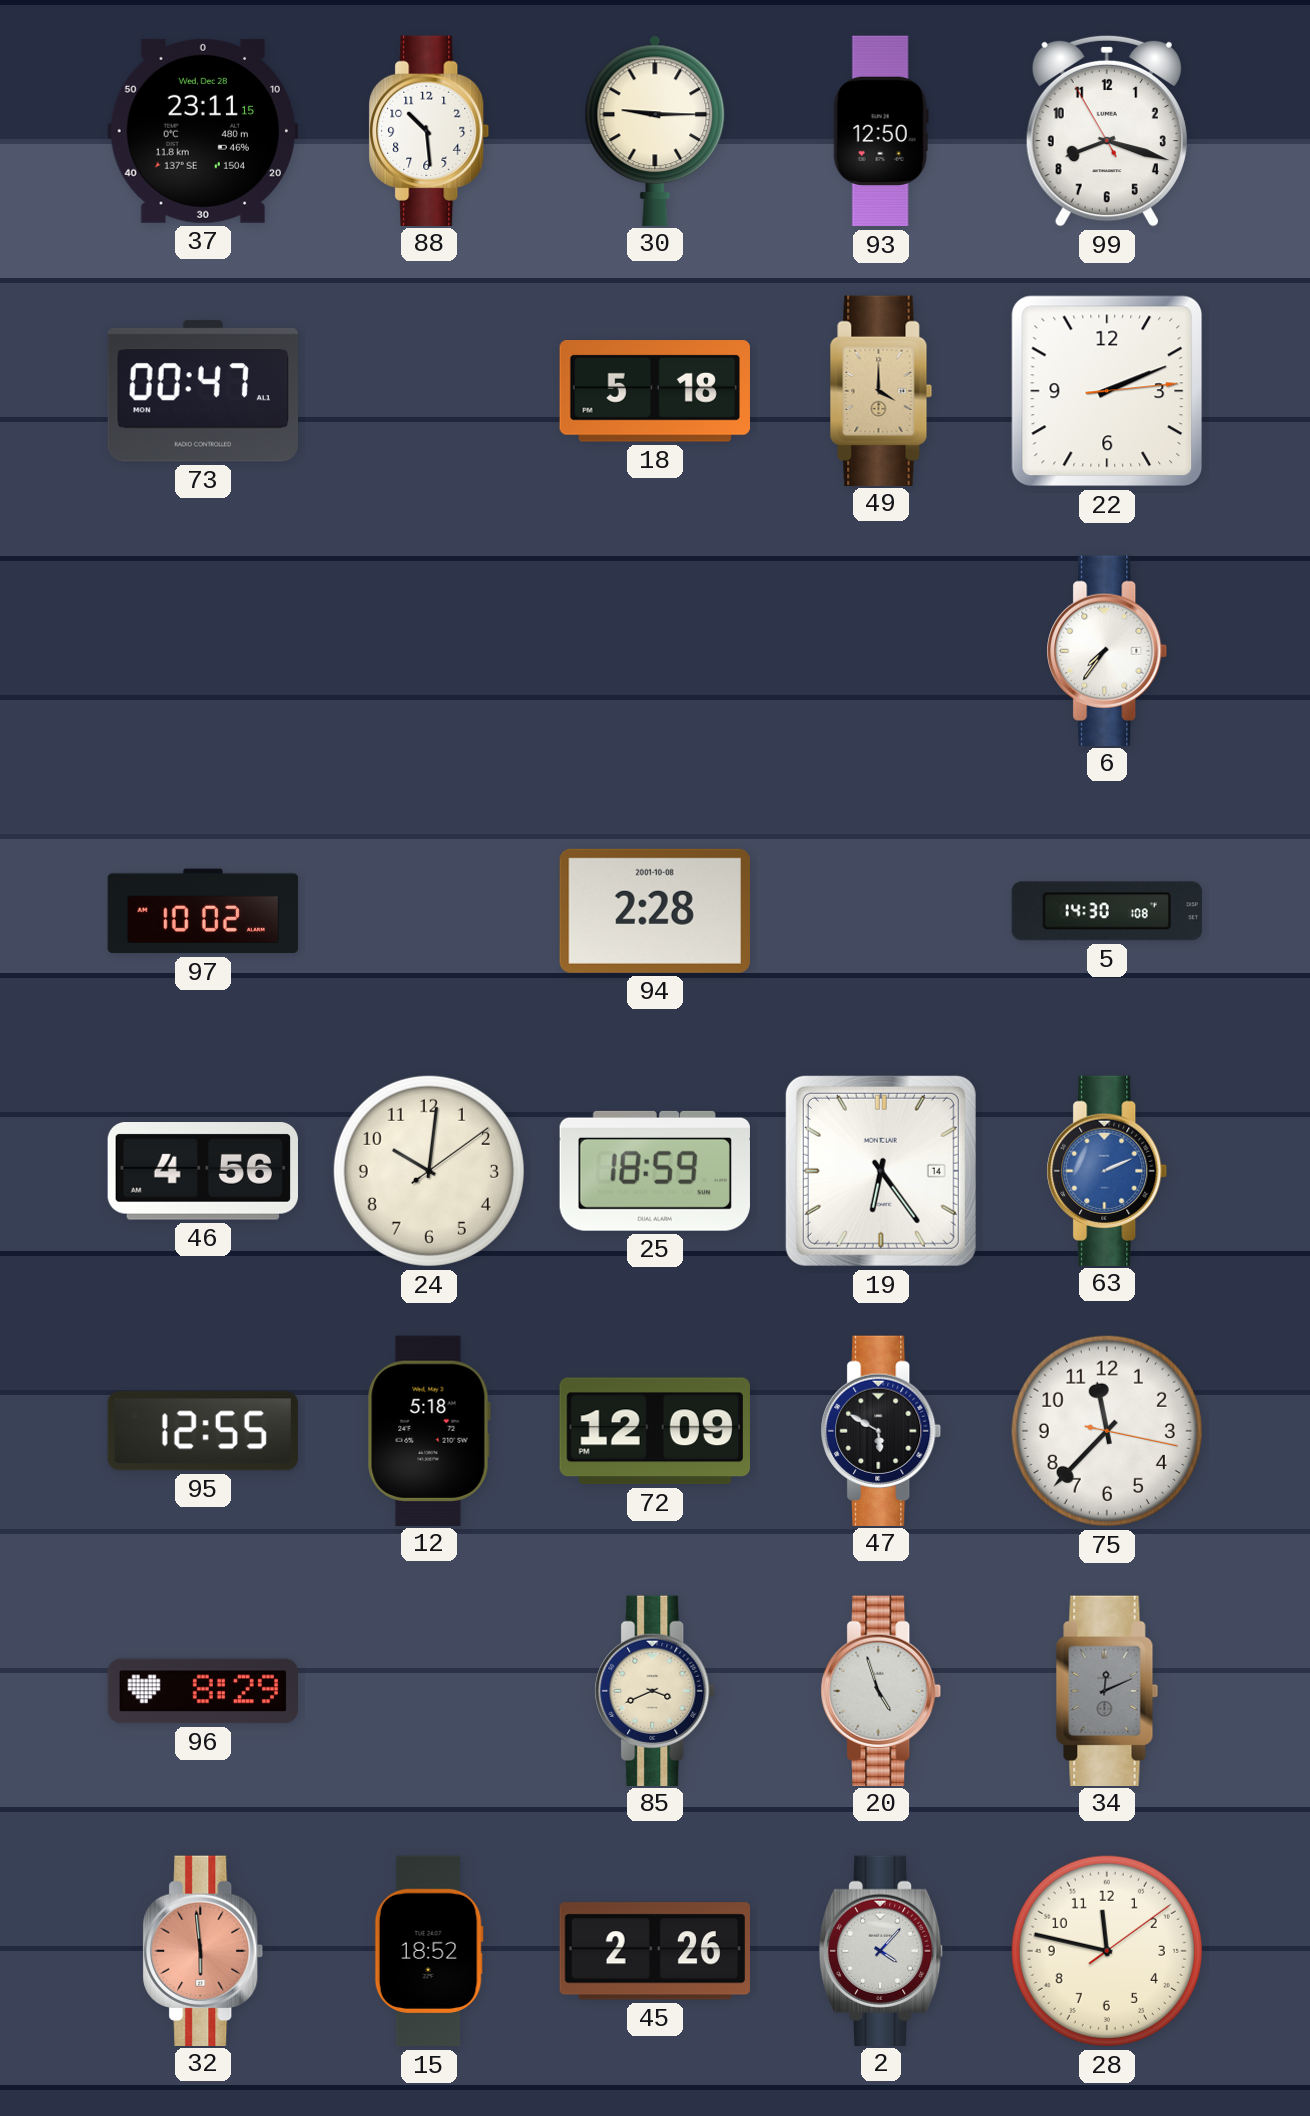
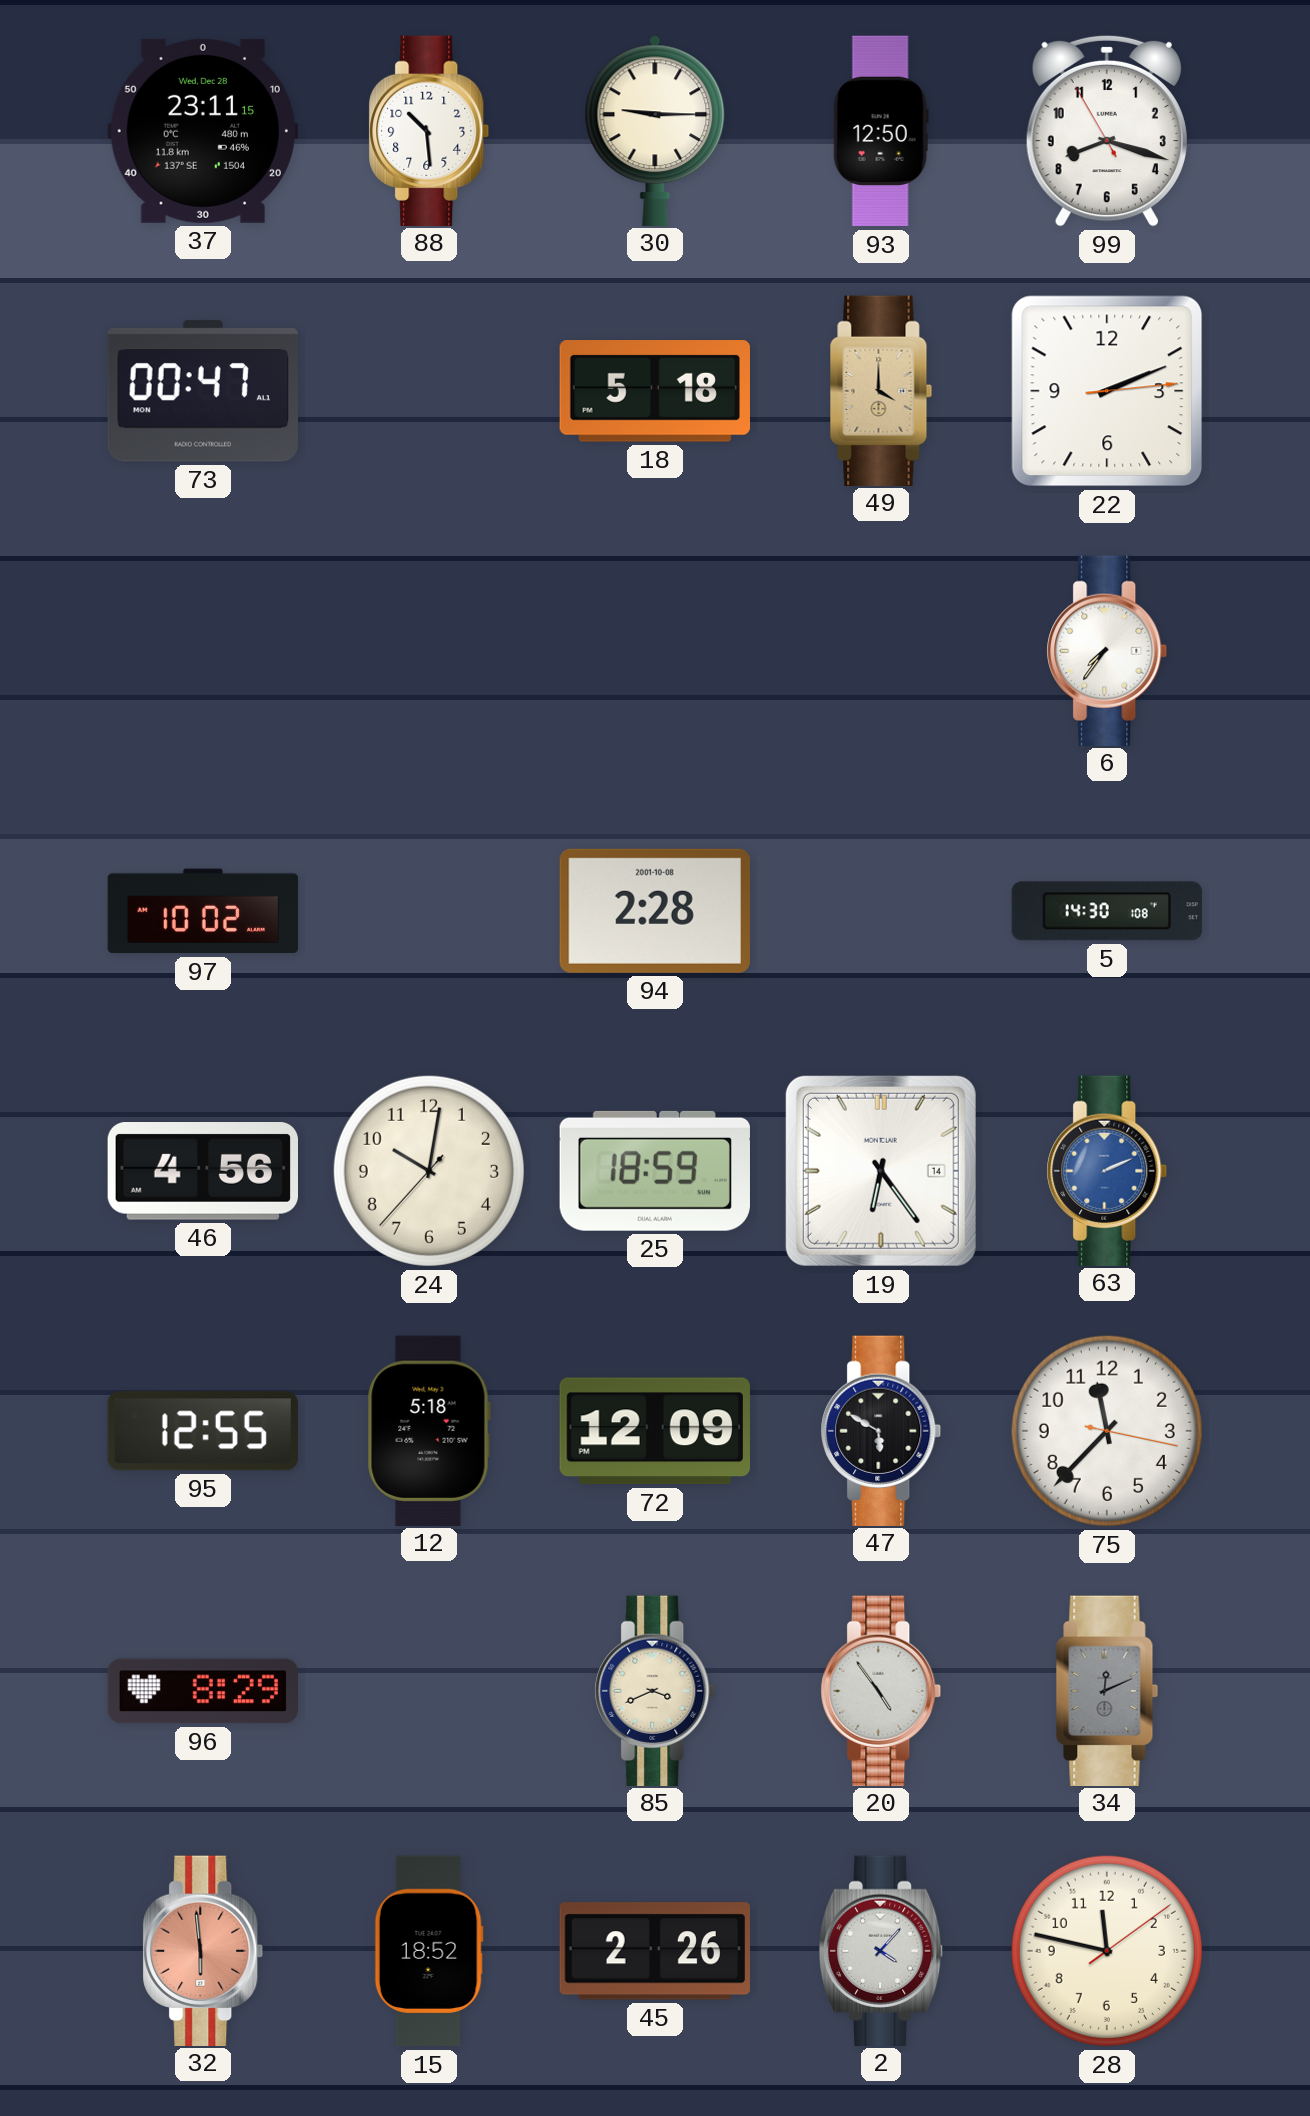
24: 10:01:09 -> 10:01:37
20: 4:57 -> 4:54
